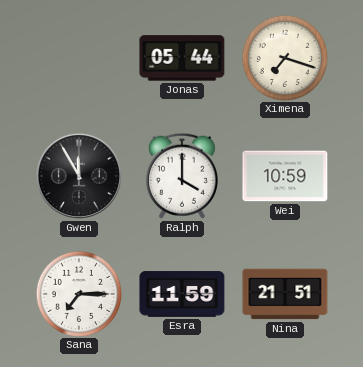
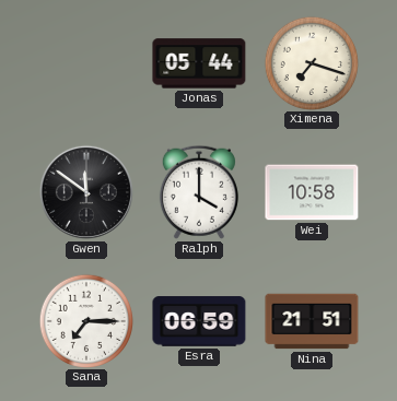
Gwen: 11:55 -> 11:51
Wei: 10:59 -> 10:58
Esra: 11:59 -> 06:59
